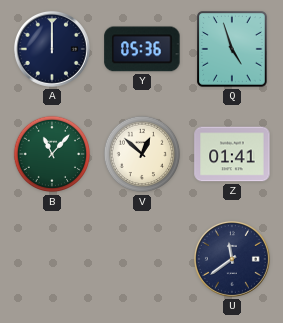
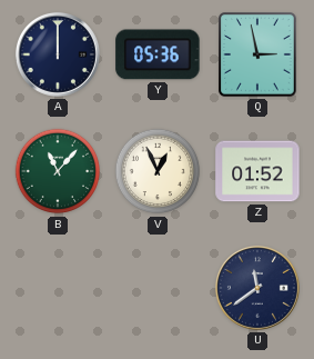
Q: 4:57 -> 2:58
V: 12:52 -> 12:56
Z: 01:41 -> 01:52
